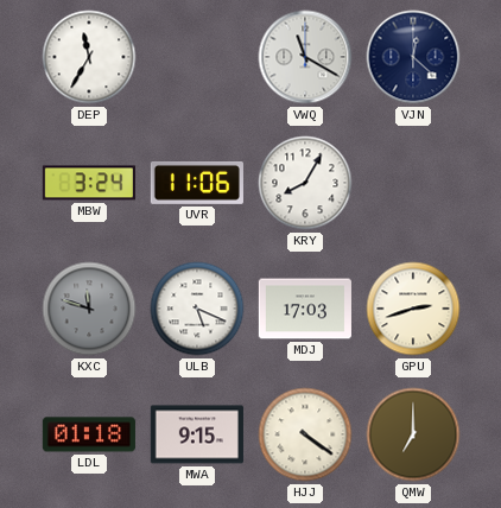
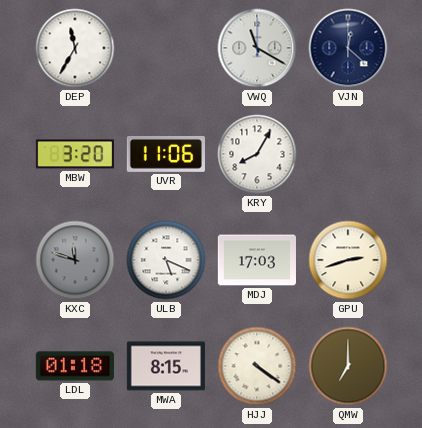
MBW: 3:24 -> 3:20
MWA: 9:15 -> 8:15
